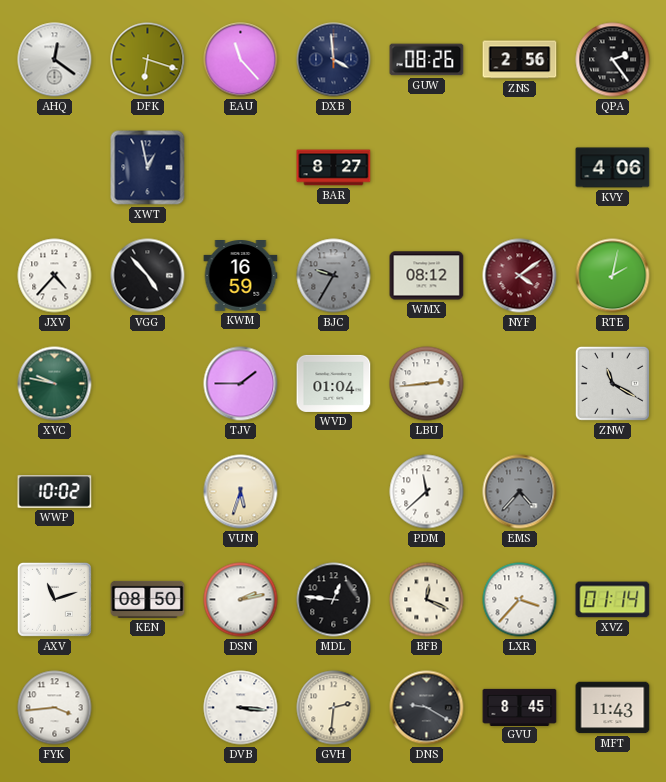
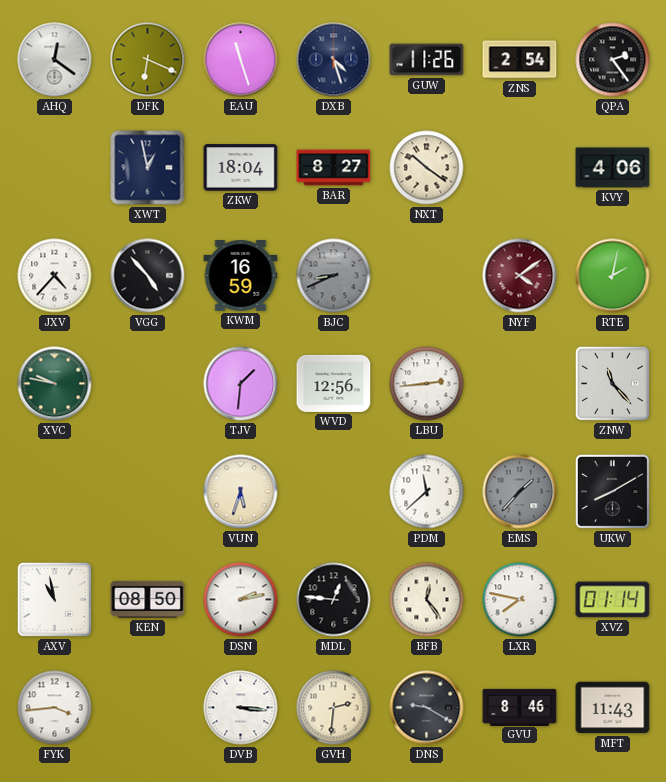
DFK: 6:18 -> 6:19
EAU: 11:23 -> 11:27
DXB: 3:59 -> 4:27
GUW: 08:26 -> 11:26
ZNS: 2:56 -> 2:54
ZKW: none -> 18:04
NXT: none -> 10:21
BJC: 9:35 -> 8:41
WMX: 08:12 -> none
TJV: 1:45 -> 1:31
WVD: 01:04 -> 12:56
ZNW: 11:20 -> 11:23
WWP: 10:02 -> none
EMS: 4:37 -> 1:37
UKW: none -> 8:10
AXV: 11:12 -> 10:58
BFB: 12:19 -> 12:24
LXR: 3:37 -> 7:47
GVU: 8:45 -> 8:46
